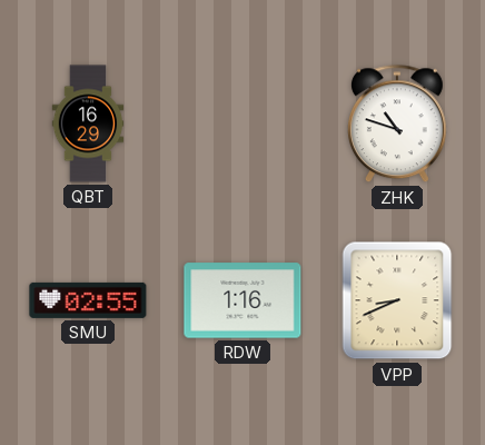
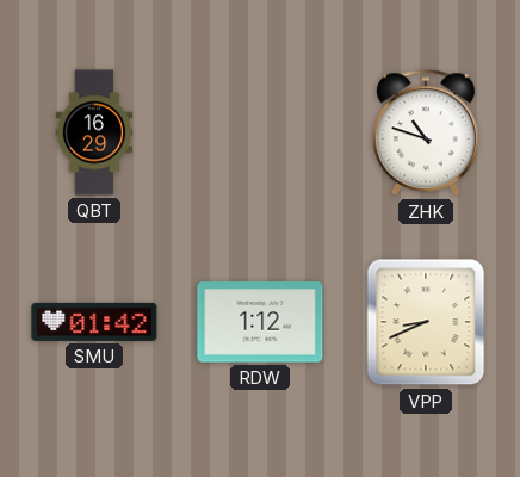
SMU: 02:55 -> 01:42
RDW: 1:16 -> 1:12
